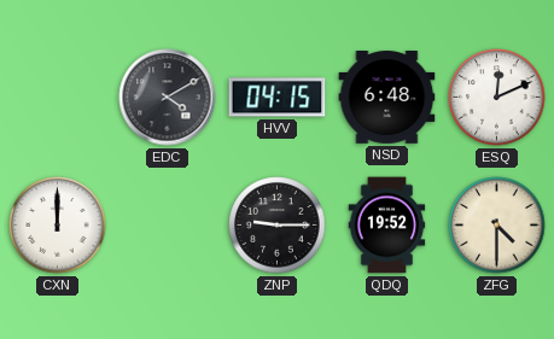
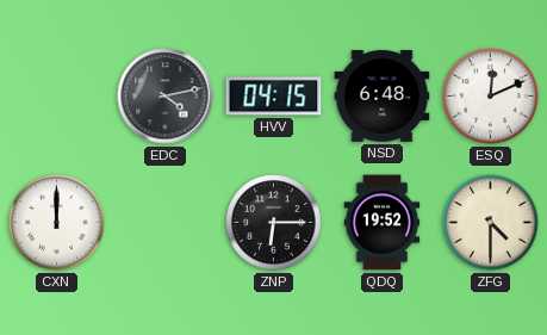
EDC: 4:10 -> 4:13
ZNP: 9:15 -> 6:15
